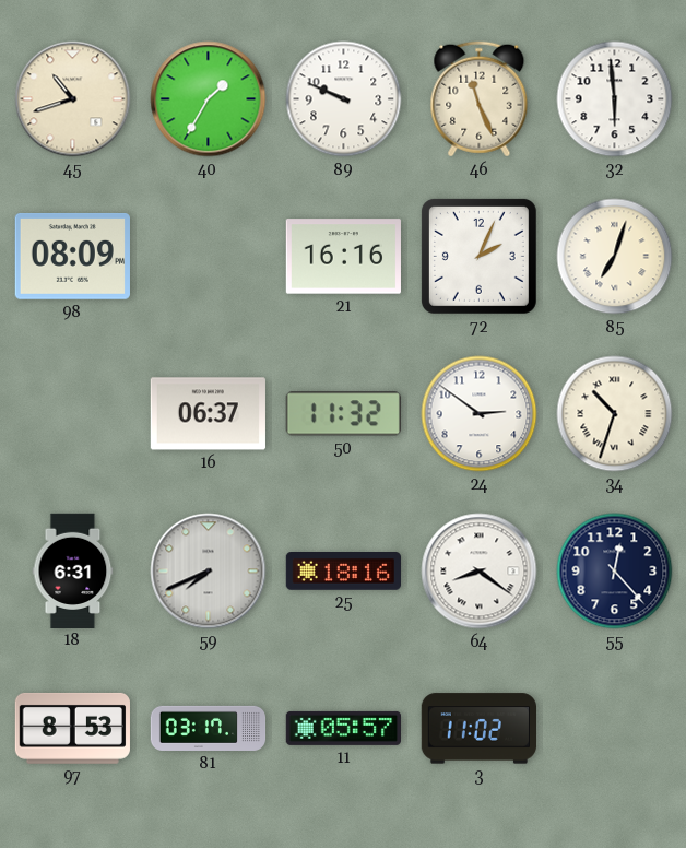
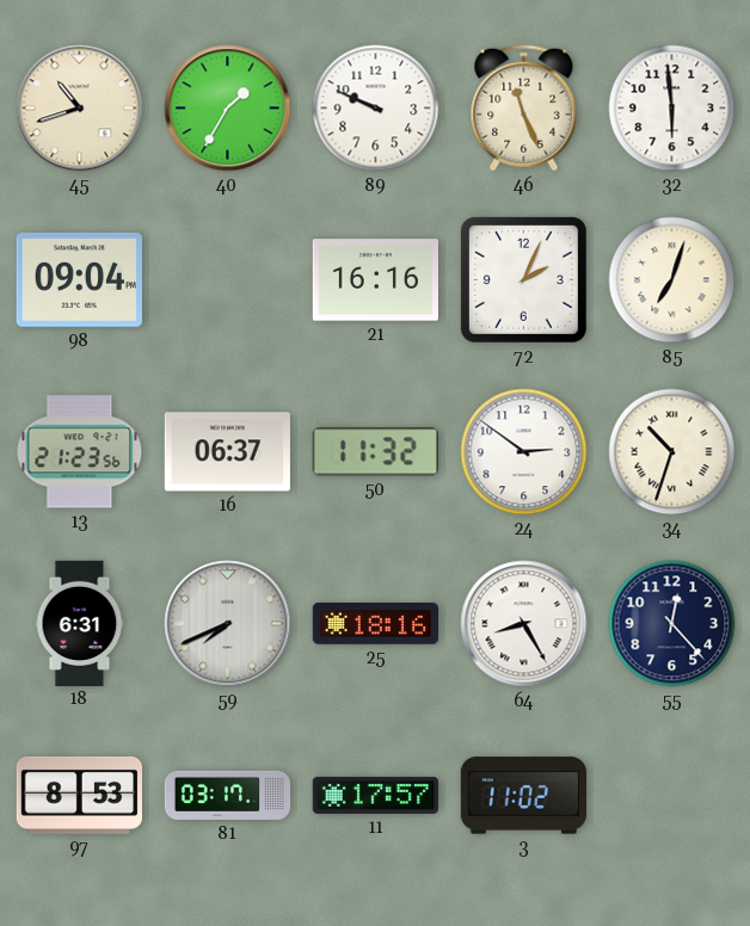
98: 08:09 -> 09:04
13: none -> 21:23
64: 8:21 -> 8:25
11: 05:57 -> 17:57
